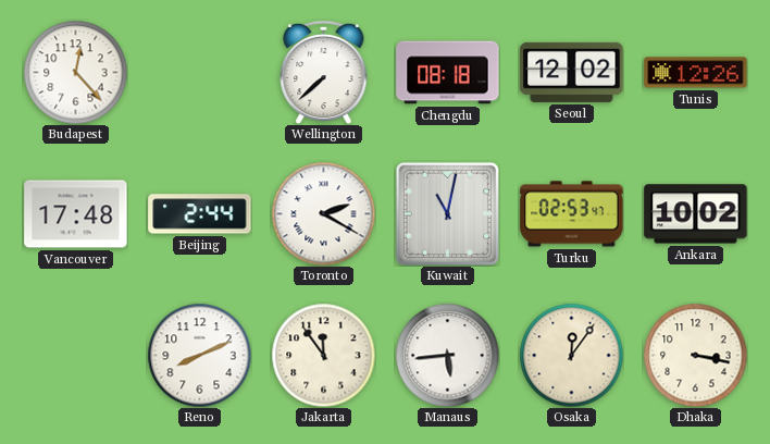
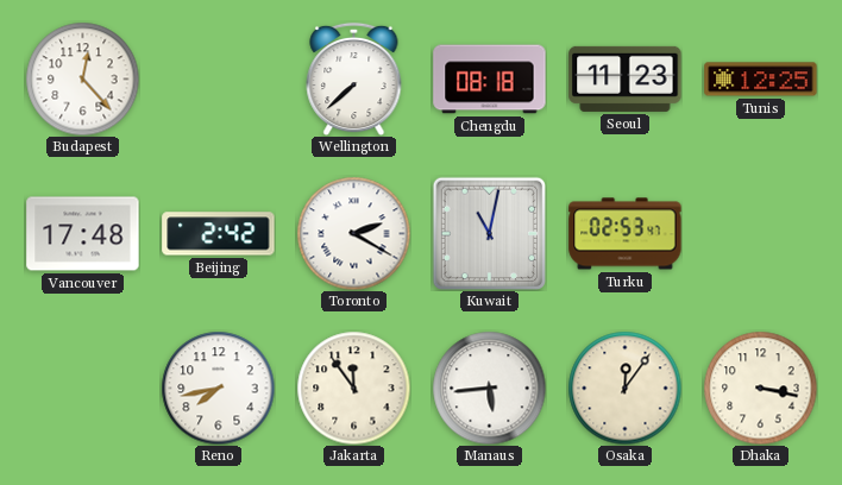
Seoul: 12:02 -> 11:23
Tunis: 12:26 -> 12:25
Beijing: 2:44 -> 2:42
Ankara: 10:02 -> none
Reno: 8:11 -> 7:43
